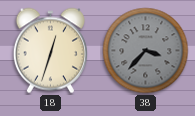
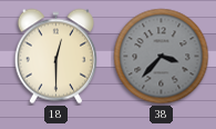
18: 12:33 -> 12:30
